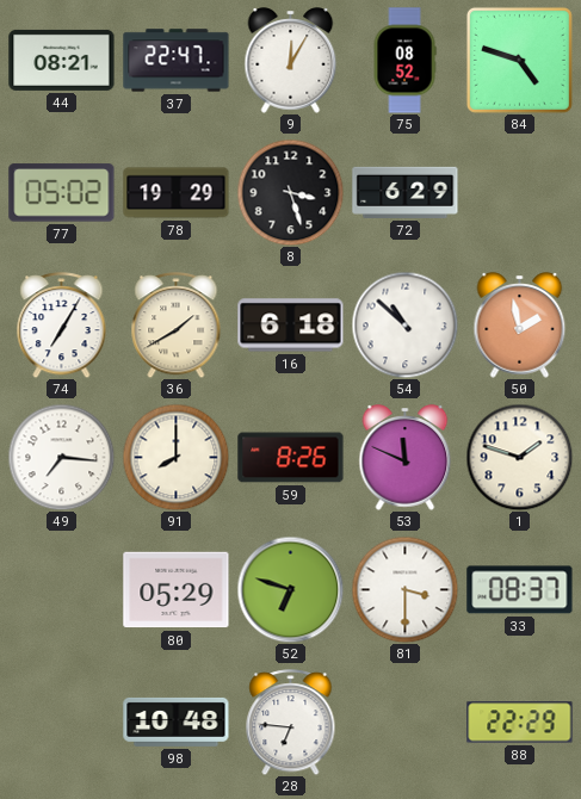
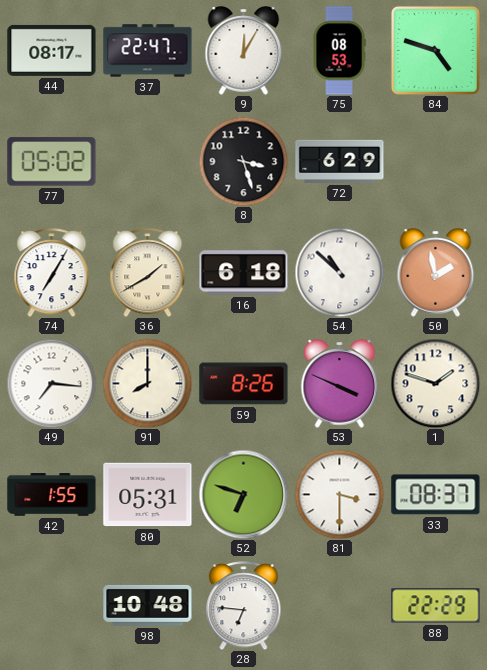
44: 08:21 -> 08:17
75: 08:52 -> 08:53
78: 19:29 -> none
53: 11:49 -> 3:49
42: none -> 1:55
80: 05:29 -> 05:31
